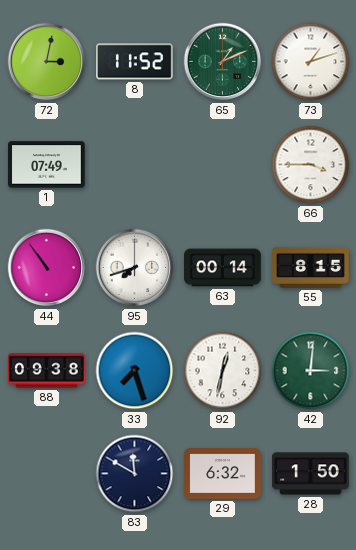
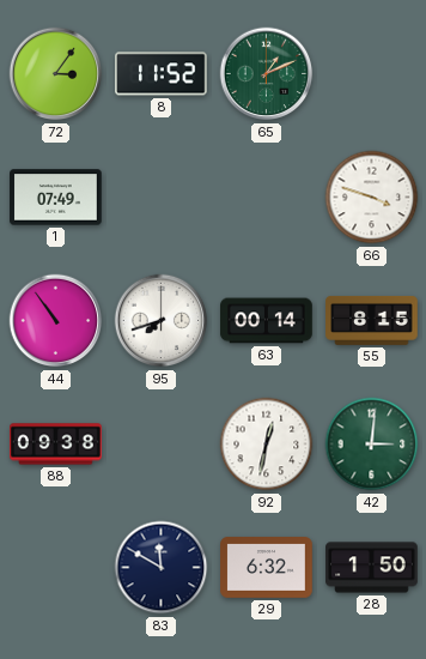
72: 3:02 -> 3:06
73: 1:12 -> none
66: 3:45 -> 3:48
33: 7:27 -> none
